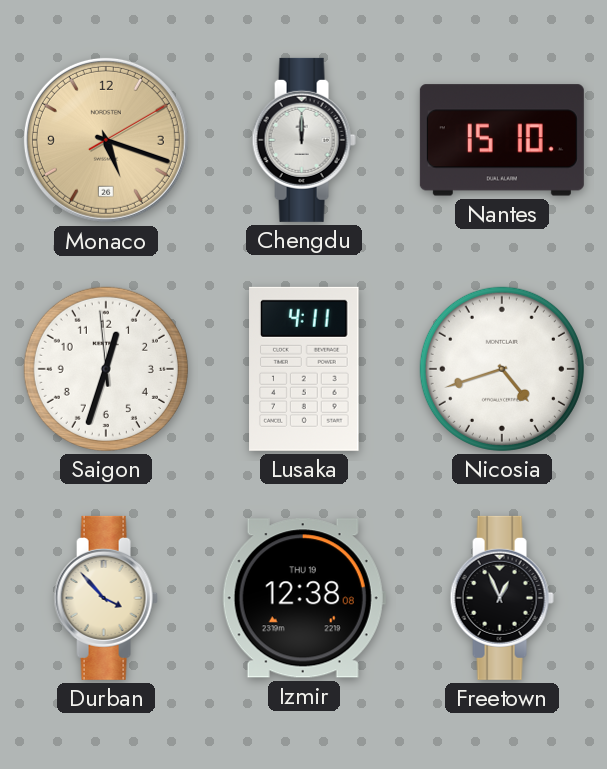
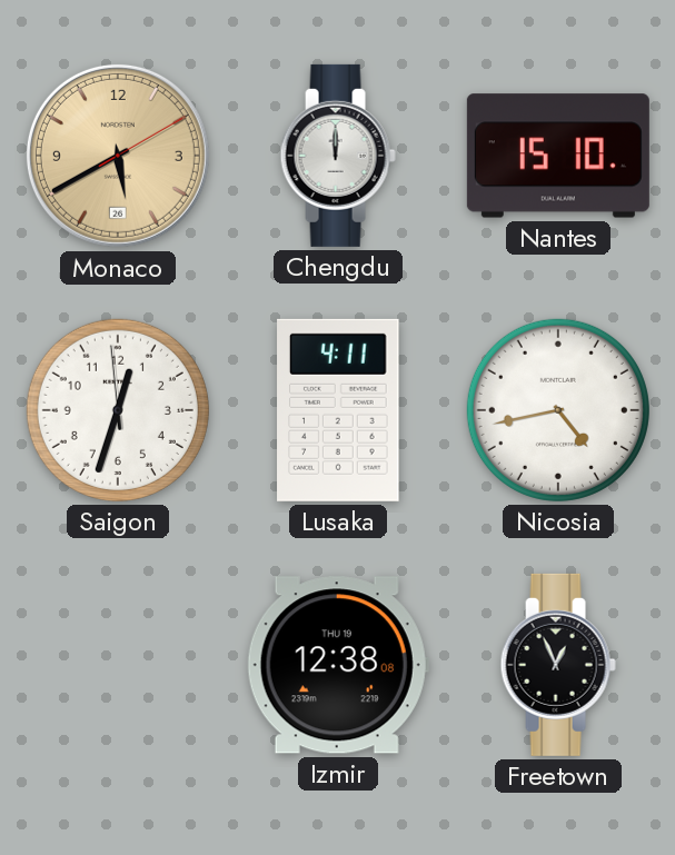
Monaco: 5:18 -> 5:40
Nicosia: 4:42 -> 4:43
Durban: 3:53 -> none
